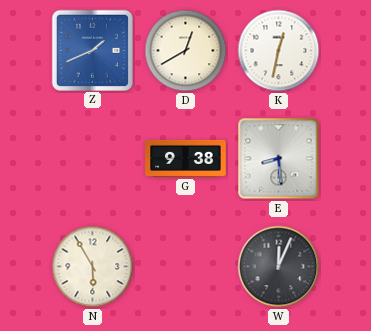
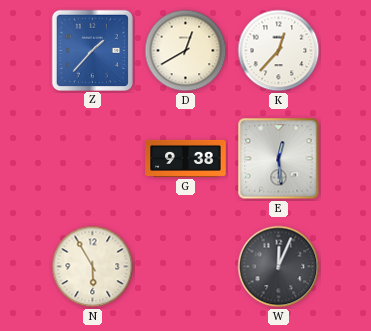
Z: 1:41 -> 1:37
K: 12:32 -> 12:37
E: 8:29 -> 12:29
